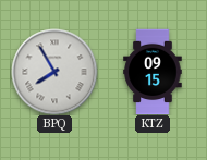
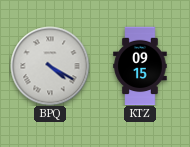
BPQ: 7:55 -> 4:20
